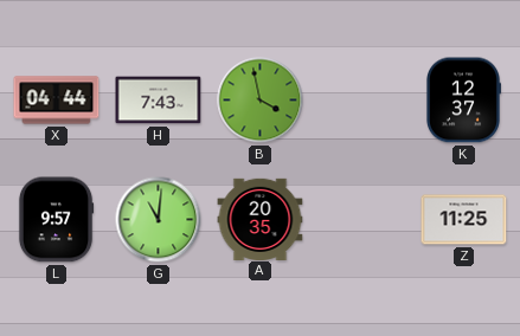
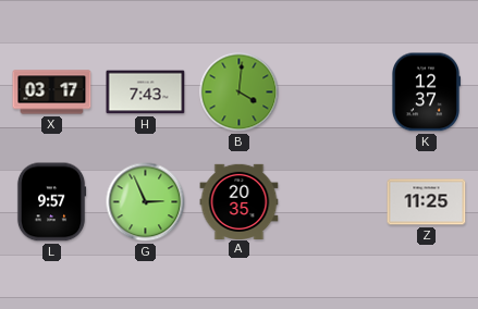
X: 04:44 -> 03:17
B: 3:58 -> 4:01
G: 11:01 -> 2:56
